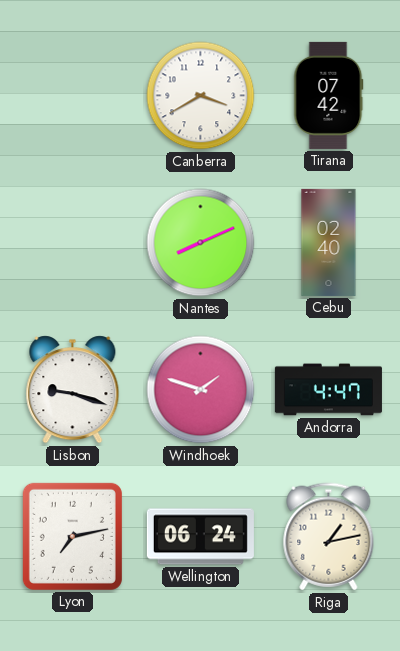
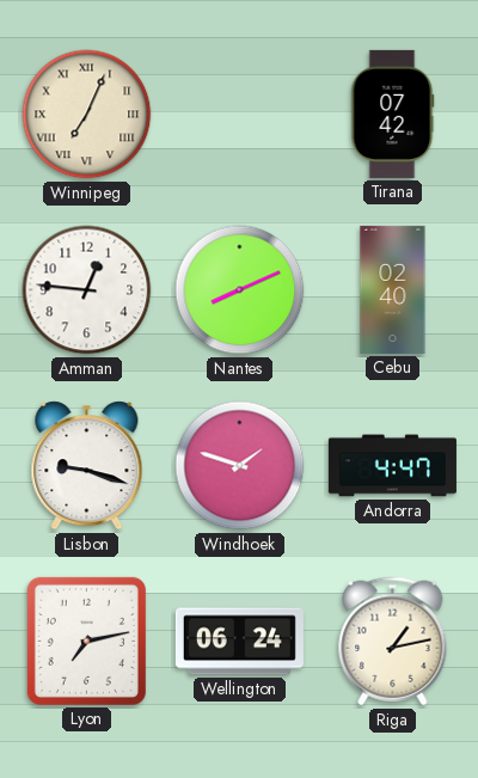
Winnipeg: none -> 7:04
Canberra: 3:40 -> none
Amman: none -> 12:46
